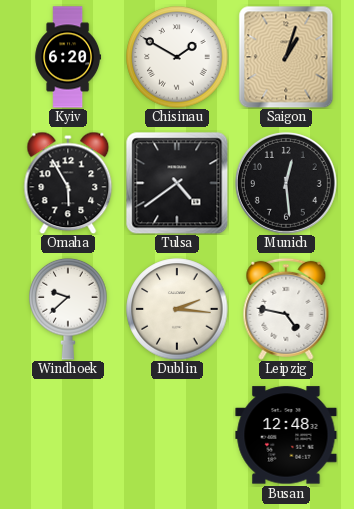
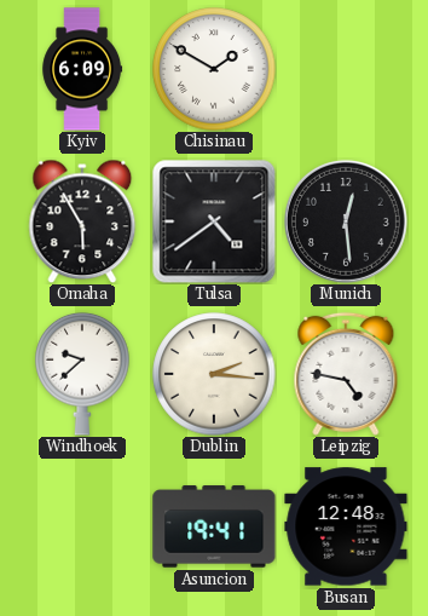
Kyiv: 6:20 -> 6:09
Saigon: 1:03 -> none
Asuncion: none -> 19:41
